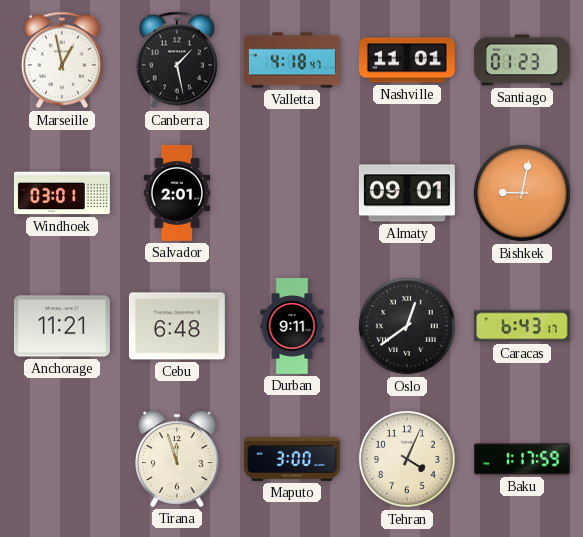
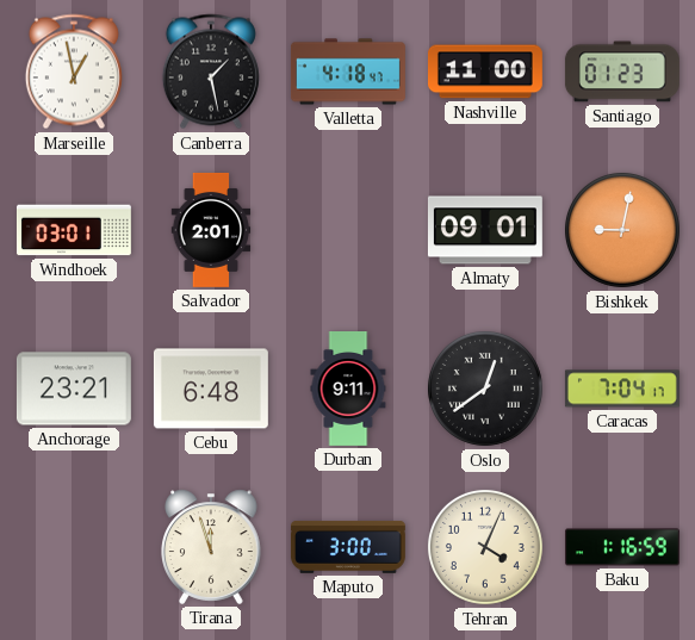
Nashville: 11:01 -> 11:00
Anchorage: 11:21 -> 23:21
Caracas: 6:43 -> 7:04
Baku: 1:17 -> 1:16
